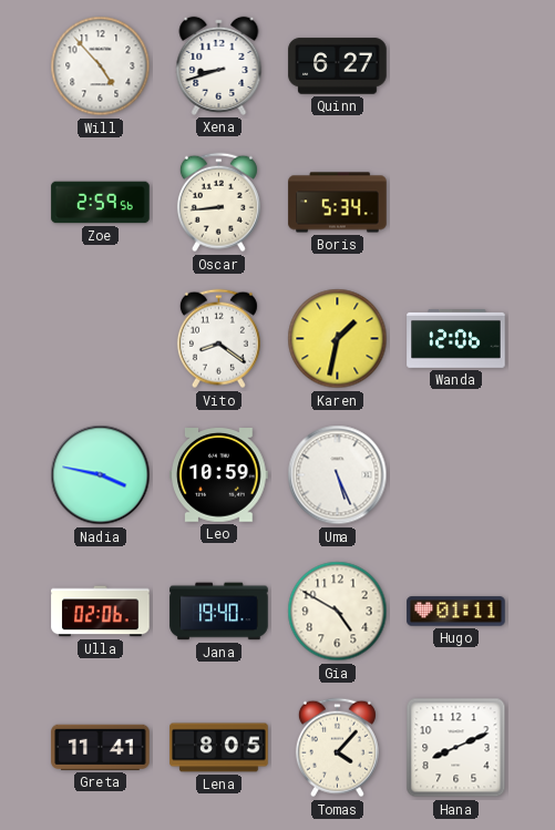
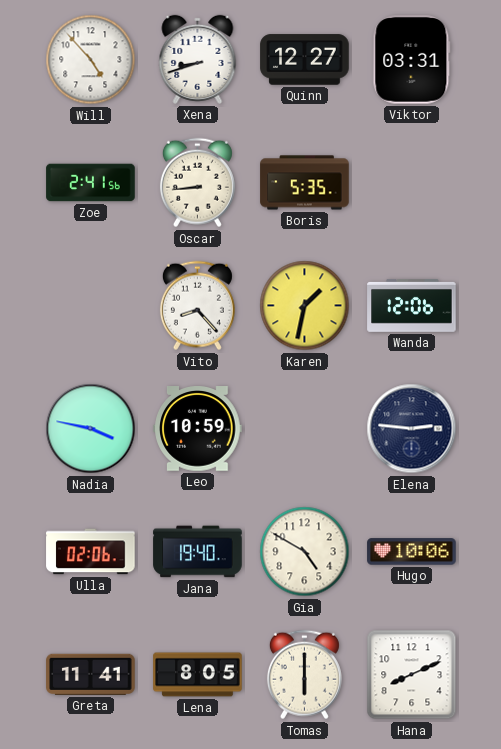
Quinn: 6:27 -> 12:27
Viktor: none -> 03:31
Zoe: 2:59 -> 2:41
Boris: 5:34 -> 5:35
Vito: 8:21 -> 8:23
Uma: 5:26 -> none
Elena: none -> 2:46
Hugo: 01:11 -> 10:06
Tomas: 4:07 -> 6:00
